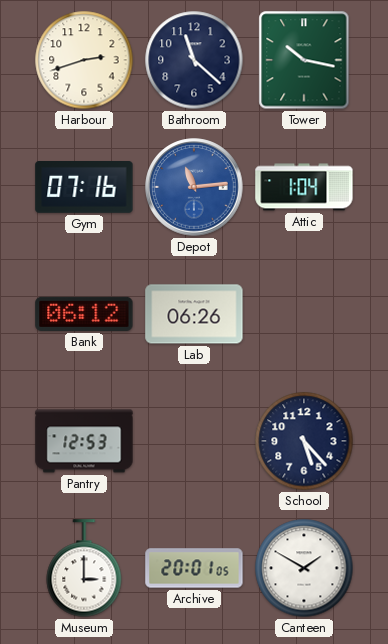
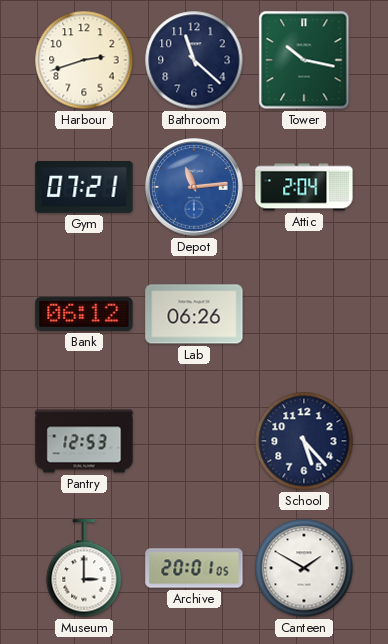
Gym: 07:16 -> 07:21
Attic: 1:04 -> 2:04
